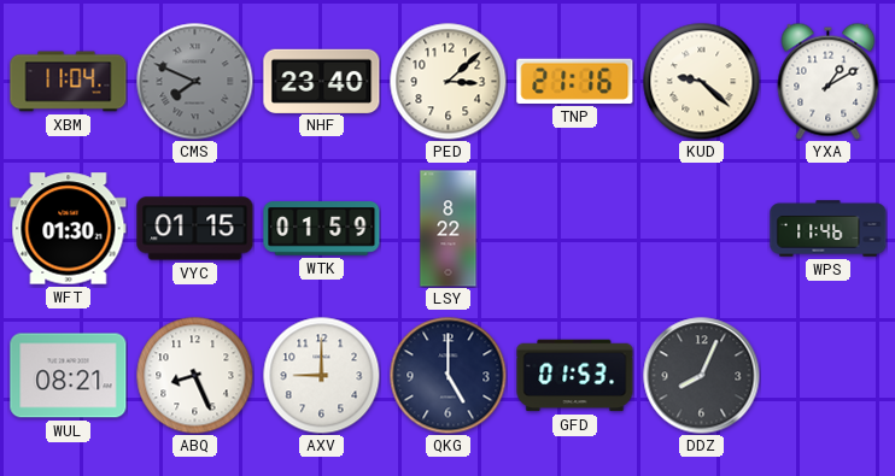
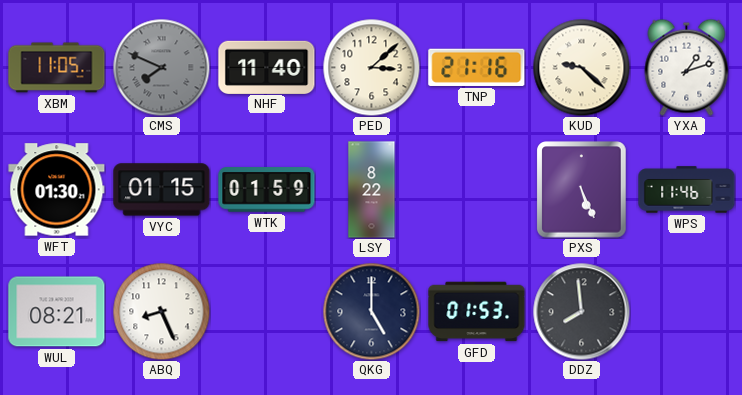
XBM: 11:04 -> 11:05
NHF: 23:40 -> 11:40
YXA: 1:10 -> 1:12
PXS: none -> 5:26
AXV: 9:00 -> none
DDZ: 8:04 -> 7:59
